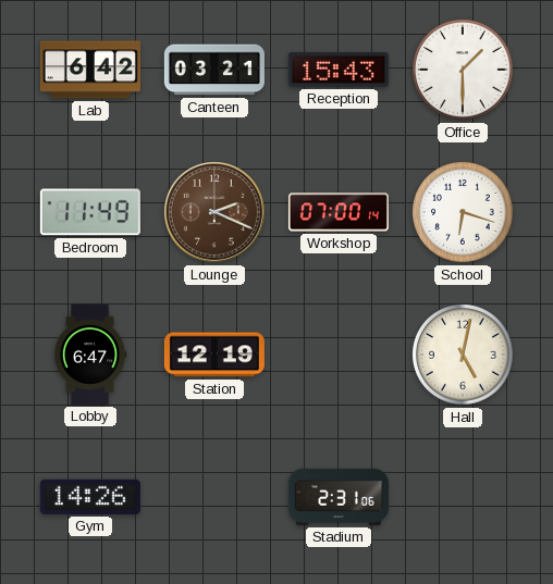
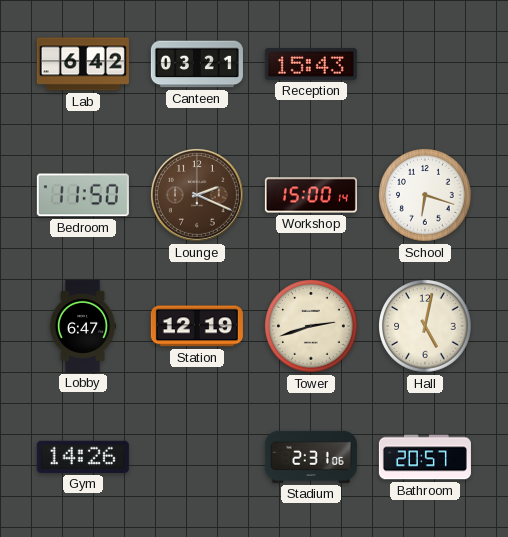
Office: 1:30 -> none
Bedroom: 11:49 -> 11:50
Workshop: 07:00 -> 15:00
Tower: none -> 2:42
Bathroom: none -> 20:57
